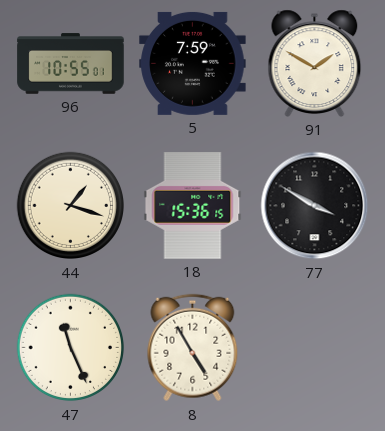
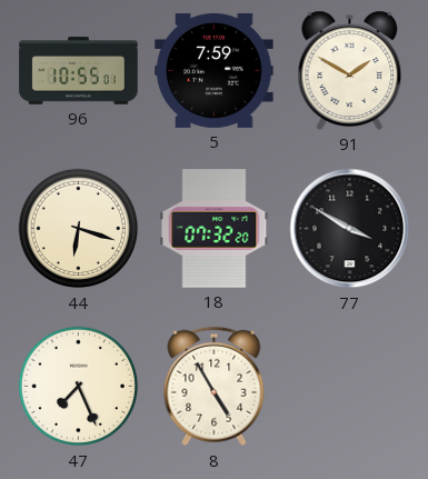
44: 1:18 -> 6:18
18: 15:36 -> 07:32
47: 11:26 -> 7:26
